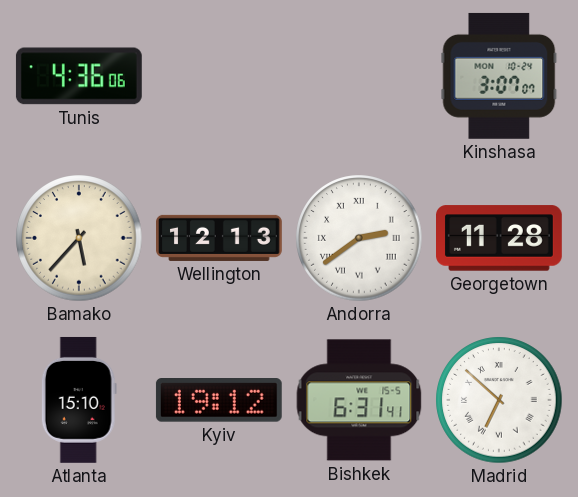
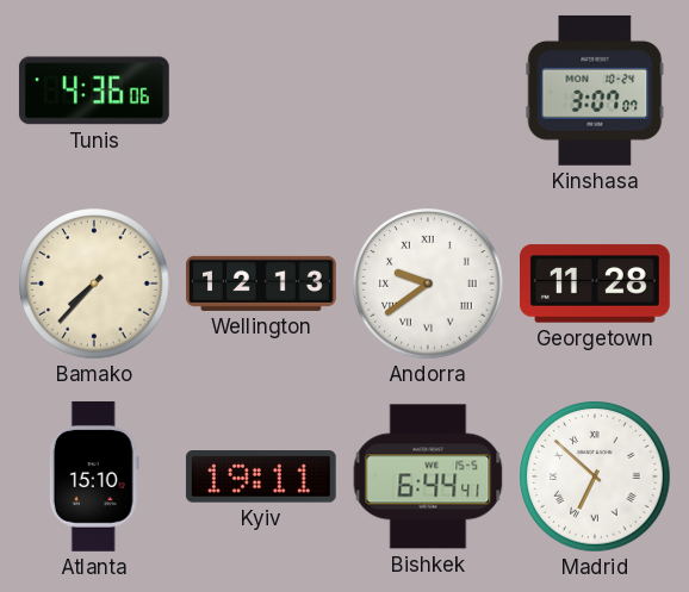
Bamako: 5:37 -> 7:37
Andorra: 2:39 -> 9:39
Kyiv: 19:12 -> 19:11
Bishkek: 6:31 -> 6:44
